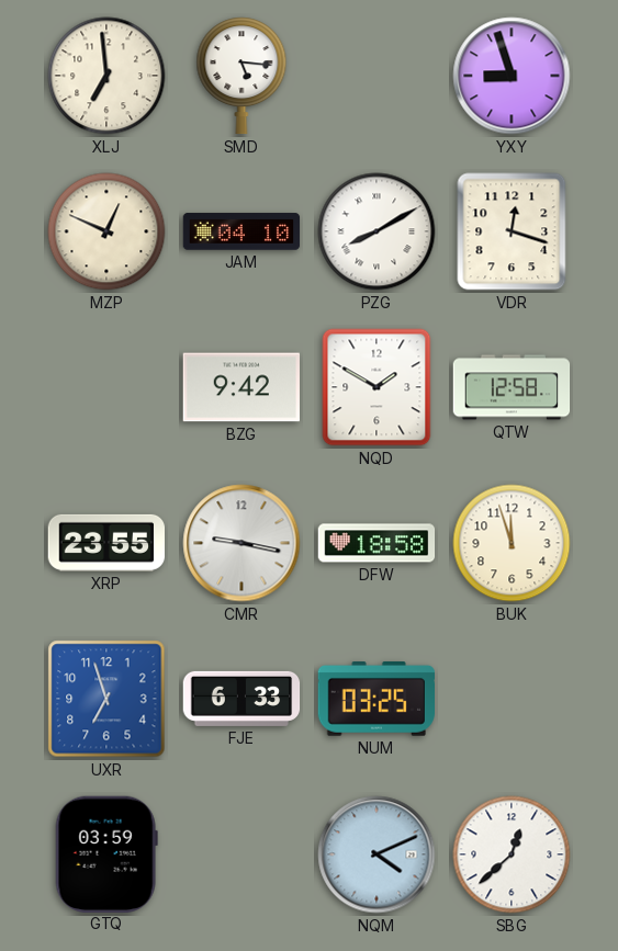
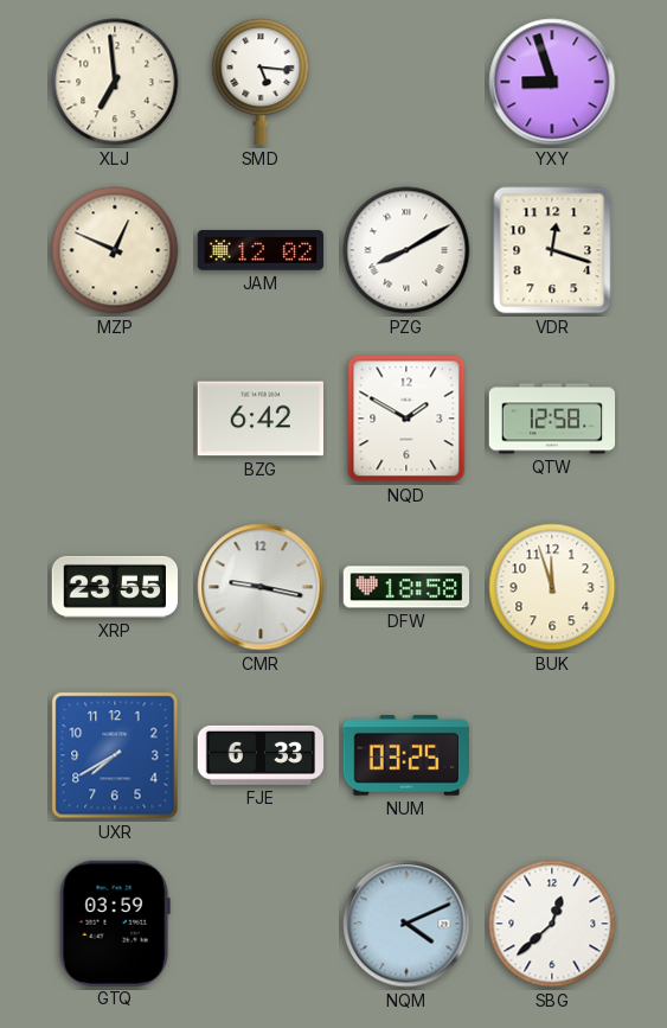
JAM: 04:10 -> 12:02
BZG: 9:42 -> 6:42
UXR: 6:57 -> 7:40
